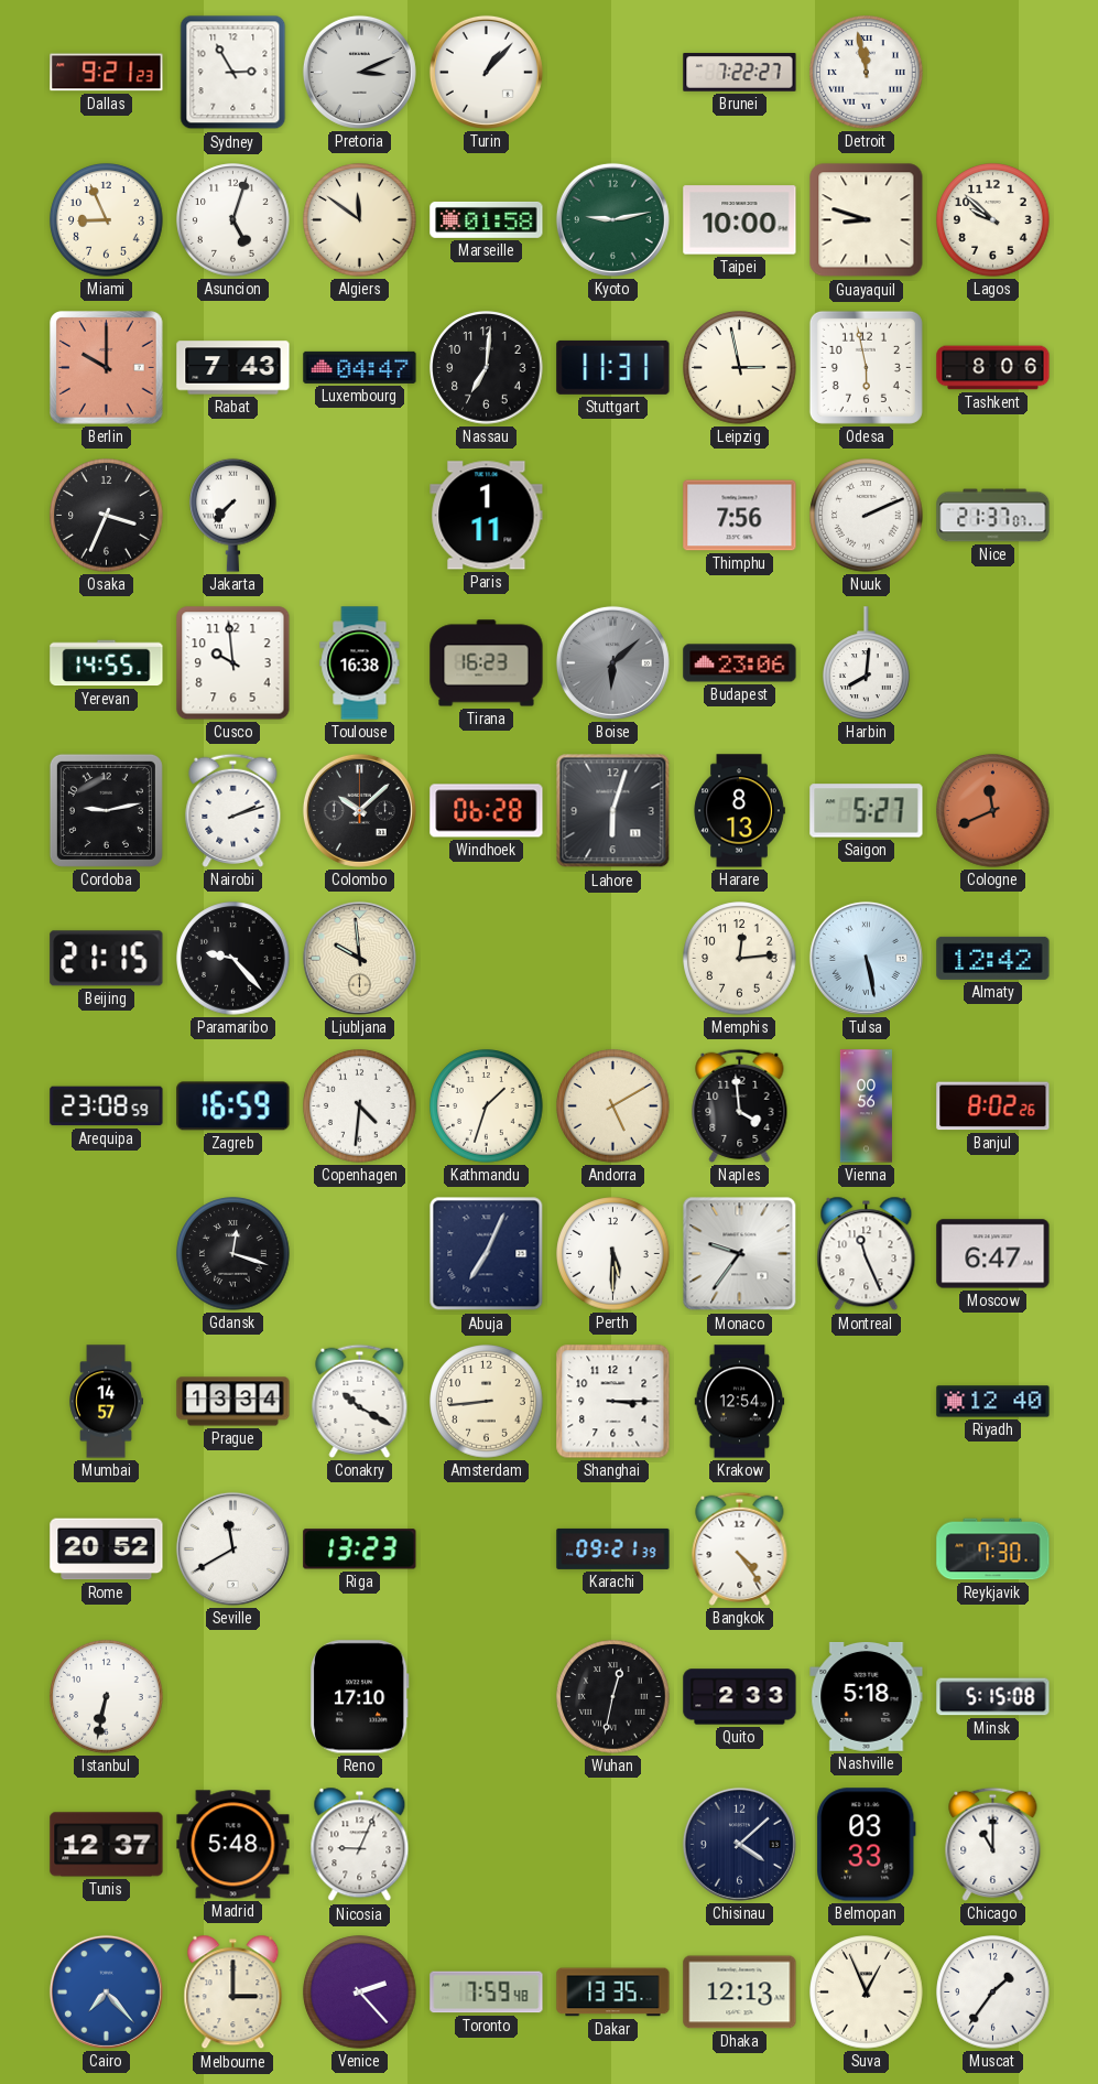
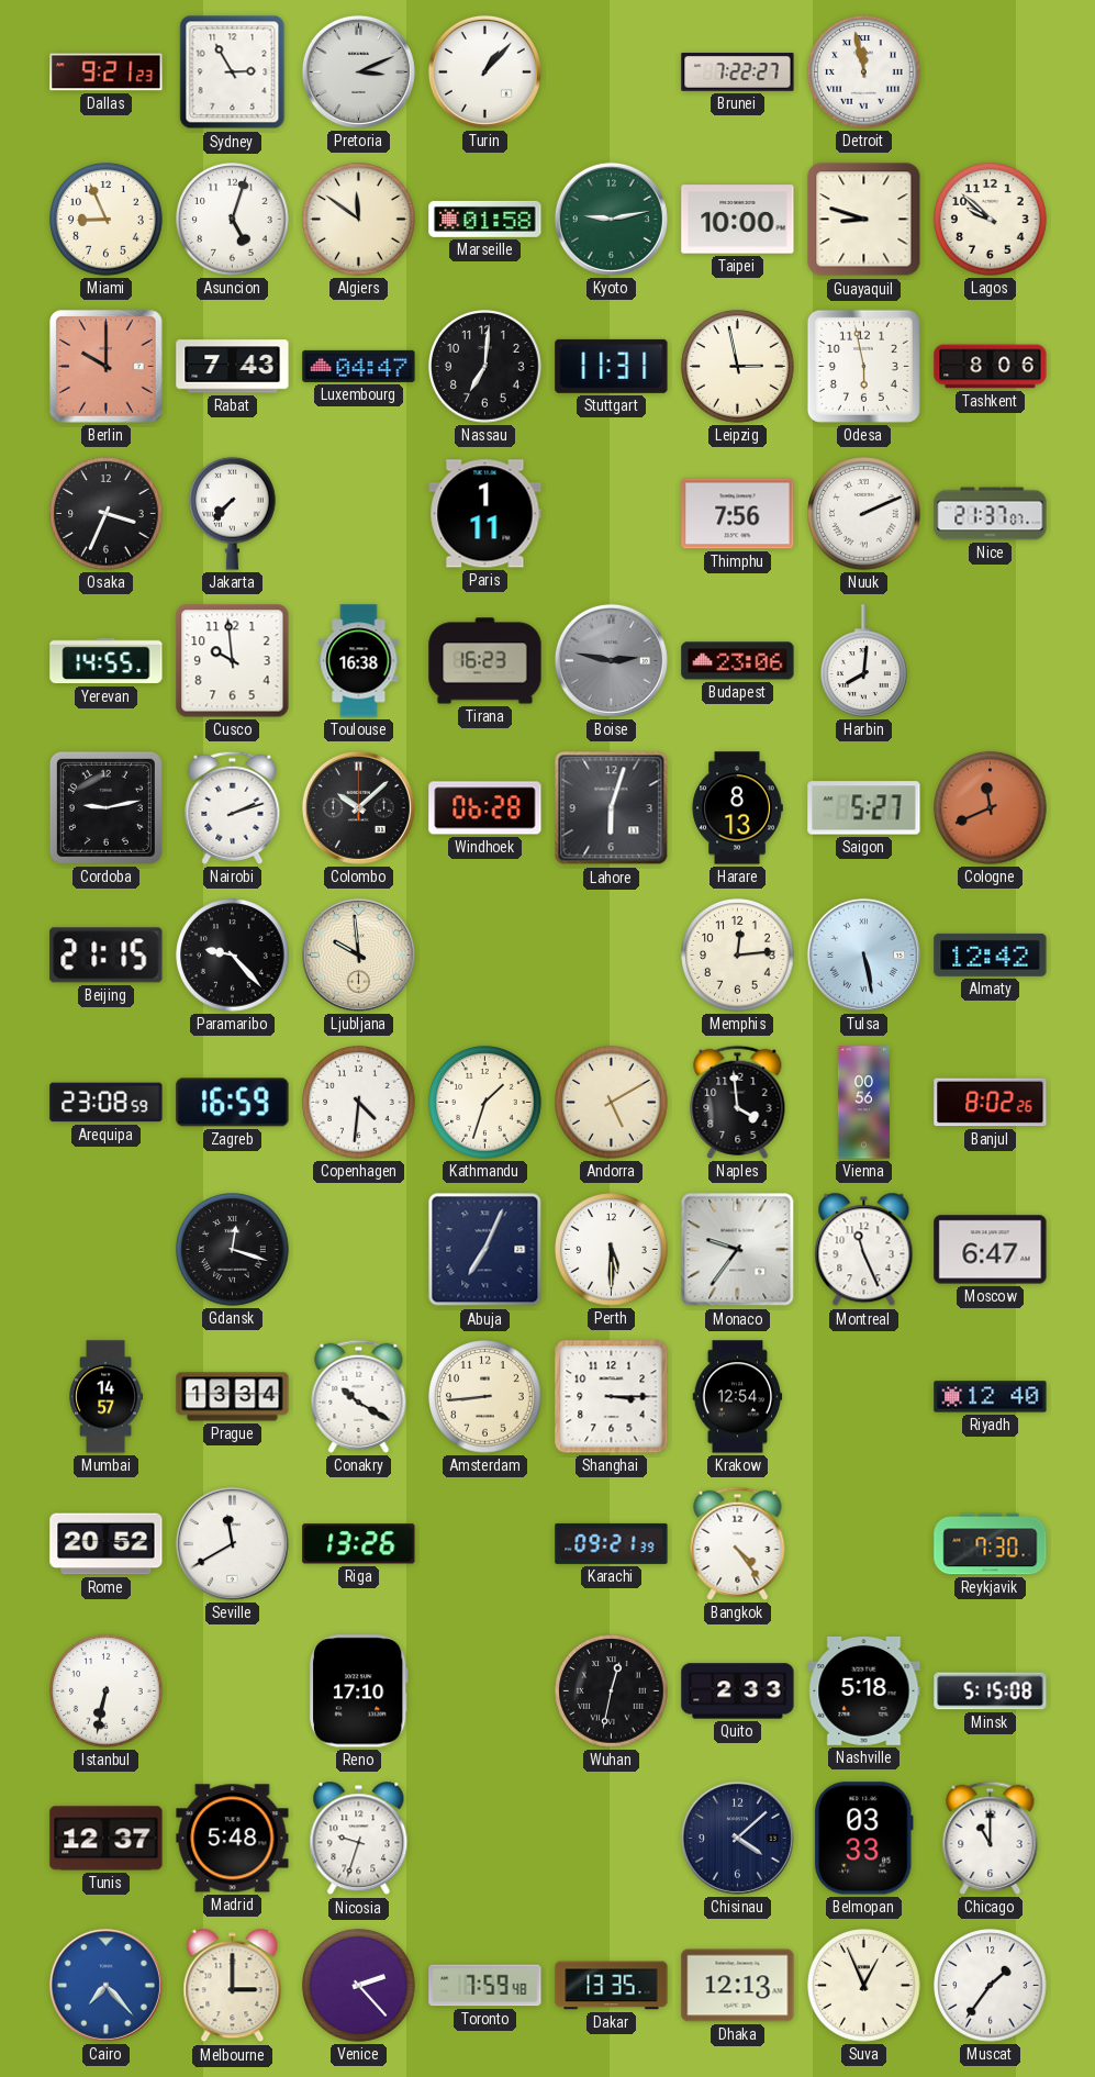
Boise: 6:08 -> 2:47
Riga: 13:23 -> 13:26
Nicosia: 9:04 -> 9:33
